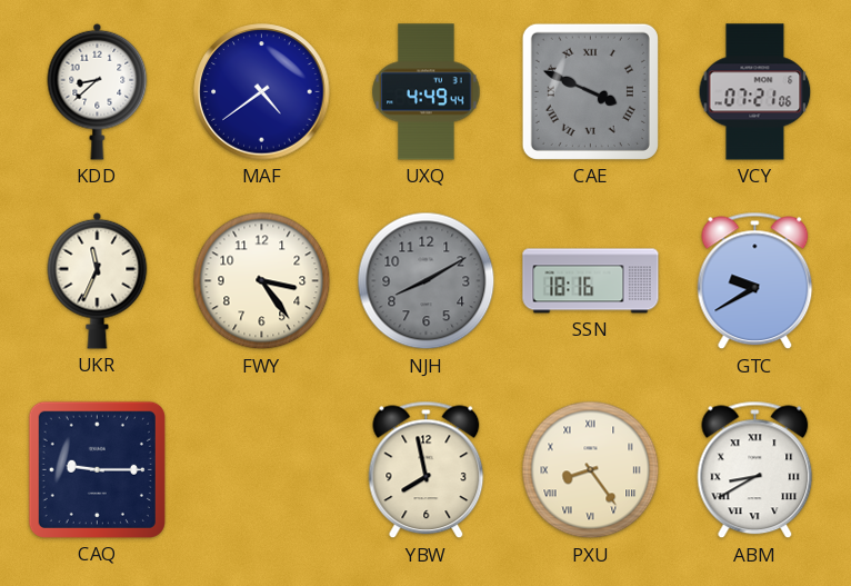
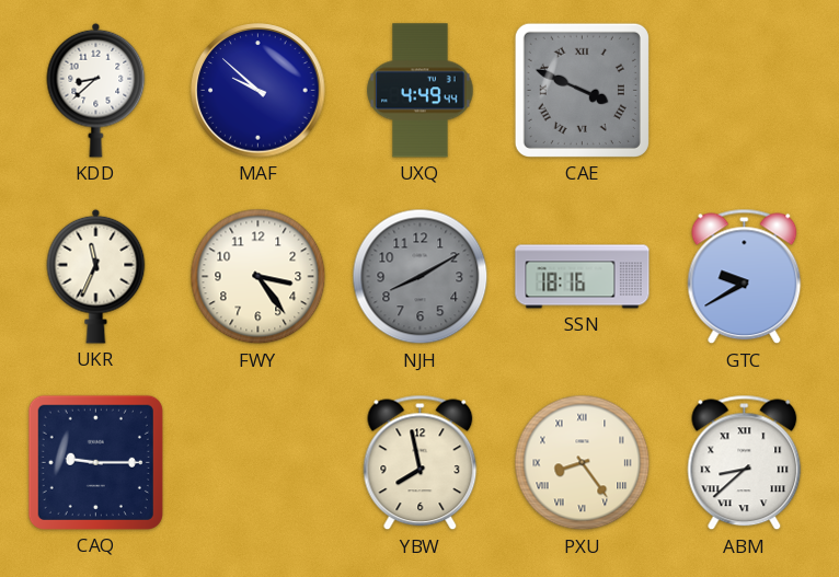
MAF: 4:39 -> 9:52
VCY: 07:21 -> none
ABM: 8:40 -> 8:38
